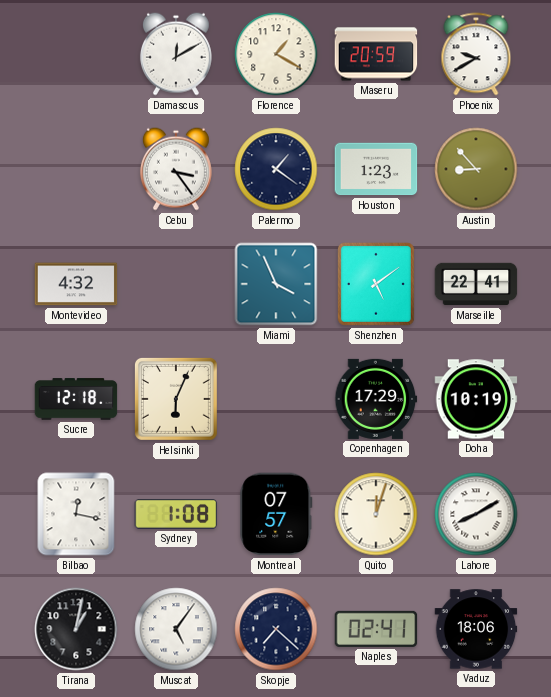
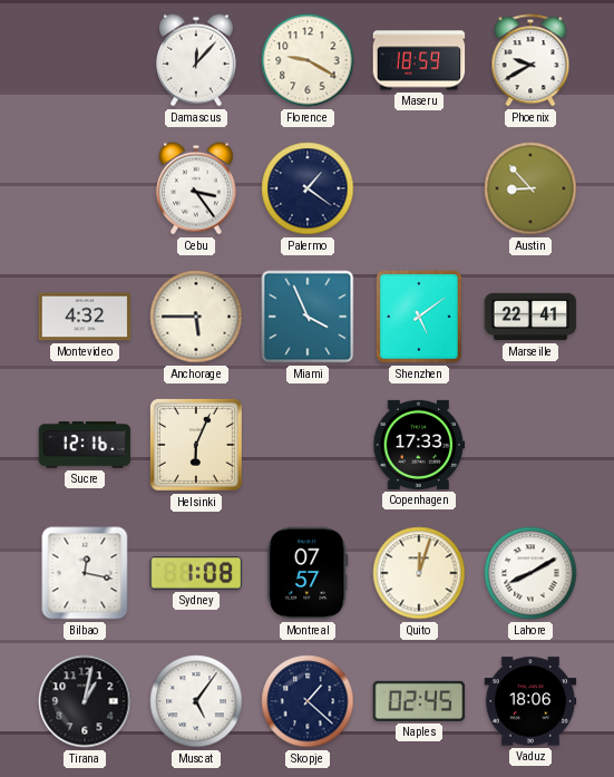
Damascus: 12:10 -> 12:07
Florence: 1:20 -> 9:20
Maseru: 20:59 -> 18:59
Houston: 1:23 -> none
Anchorage: none -> 5:45
Sucre: 12:18 -> 12:16
Copenhagen: 17:29 -> 17:33
Doha: 10:19 -> none
Skopje: 7:22 -> 1:22
Naples: 02:41 -> 02:45
